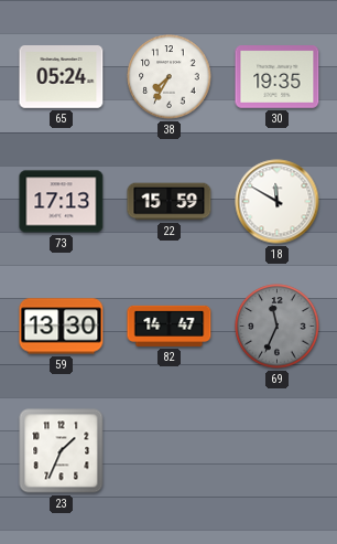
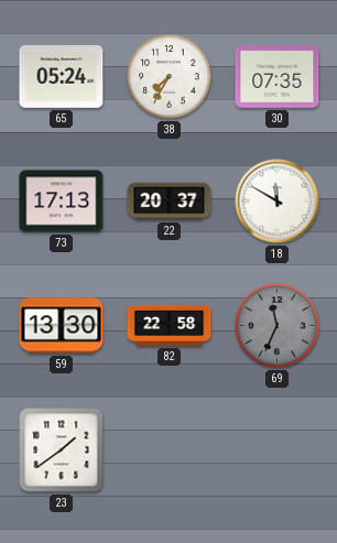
30: 19:35 -> 07:35
22: 15:59 -> 20:37
82: 14:47 -> 22:58
23: 1:34 -> 1:39
